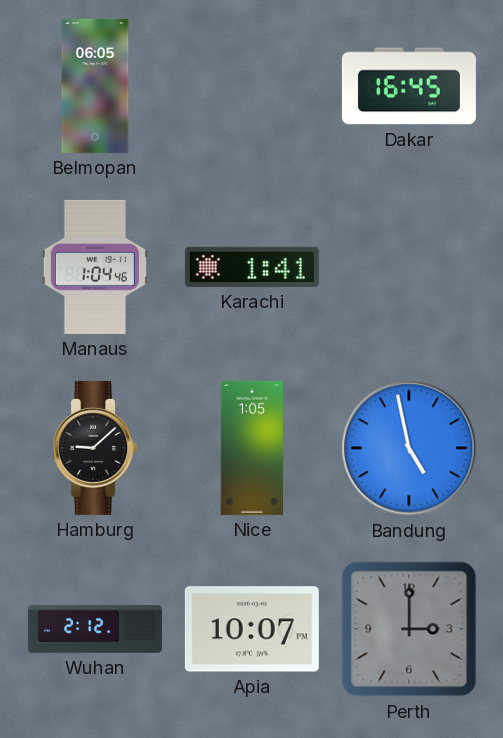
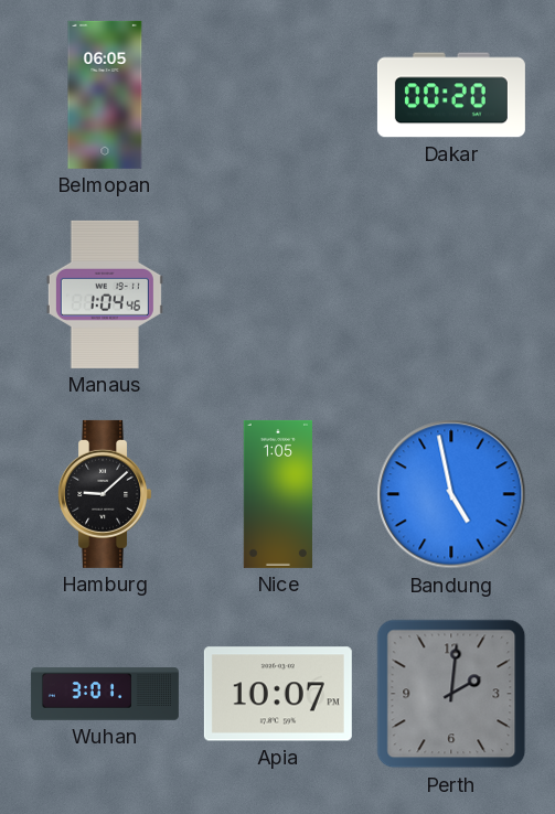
Dakar: 16:45 -> 00:20
Karachi: 1:41 -> none
Wuhan: 2:12 -> 3:01
Perth: 3:00 -> 2:01
